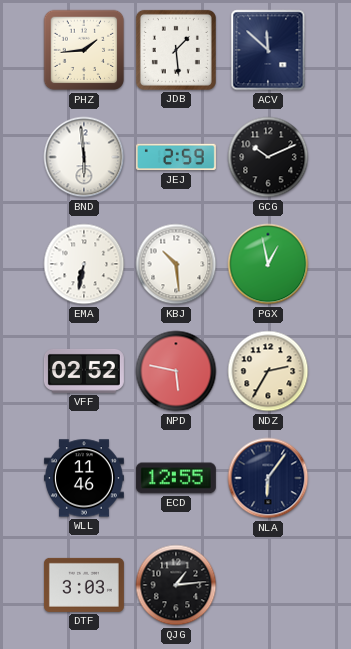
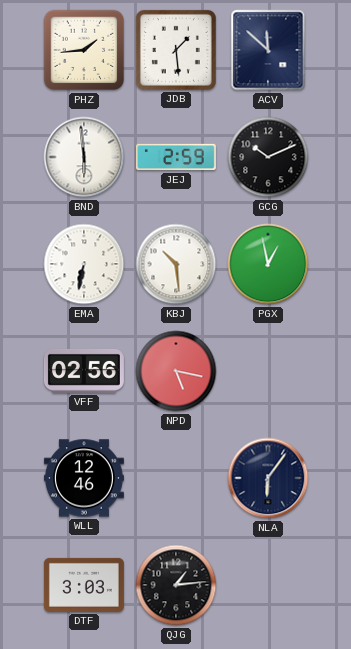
VFF: 02:52 -> 02:56
NPD: 5:47 -> 5:17
NDZ: 2:35 -> none
WLL: 11:46 -> 12:46
ECD: 12:55 -> none
